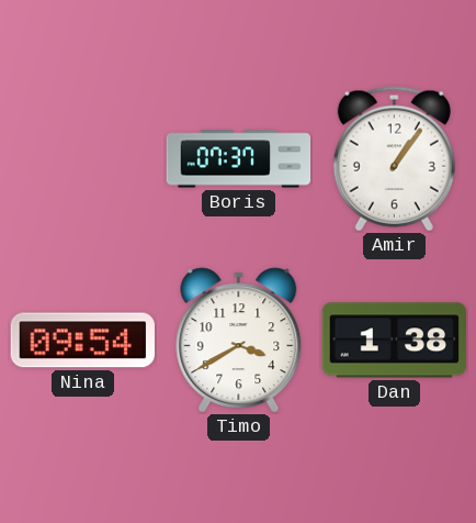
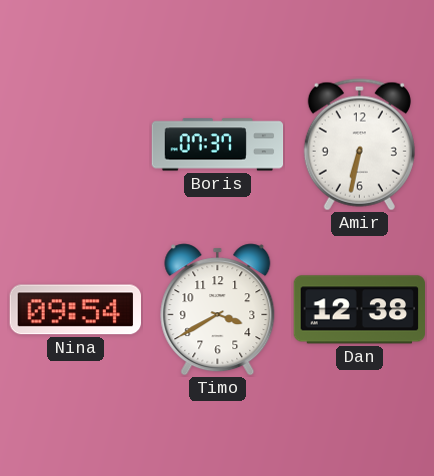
Amir: 1:06 -> 6:32
Dan: 1:38 -> 12:38
